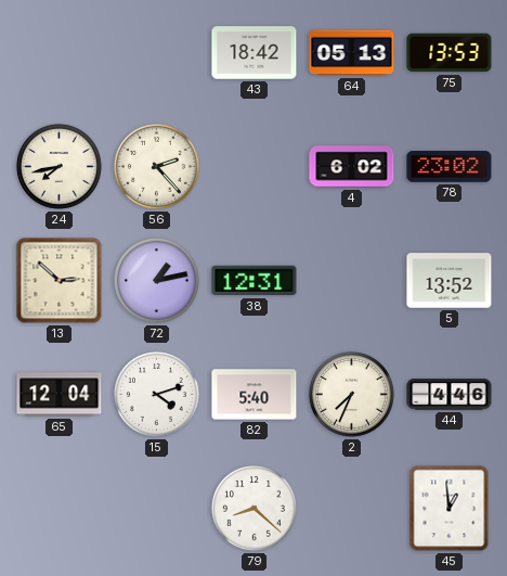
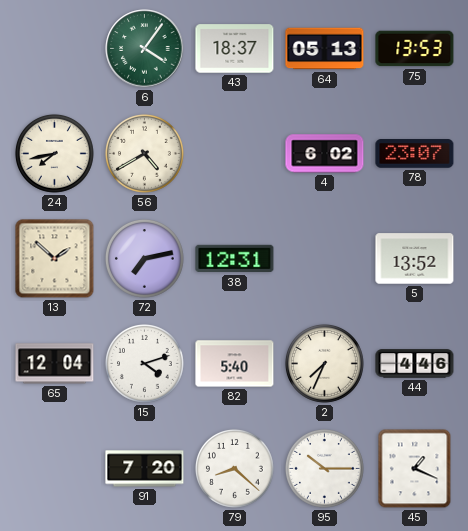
6: none -> 4:06
43: 18:42 -> 18:37
56: 2:23 -> 4:40
78: 23:02 -> 23:07
13: 2:52 -> 1:52
72: 1:13 -> 7:13
91: none -> 7:20
95: none -> 10:15
45: 12:59 -> 1:19
